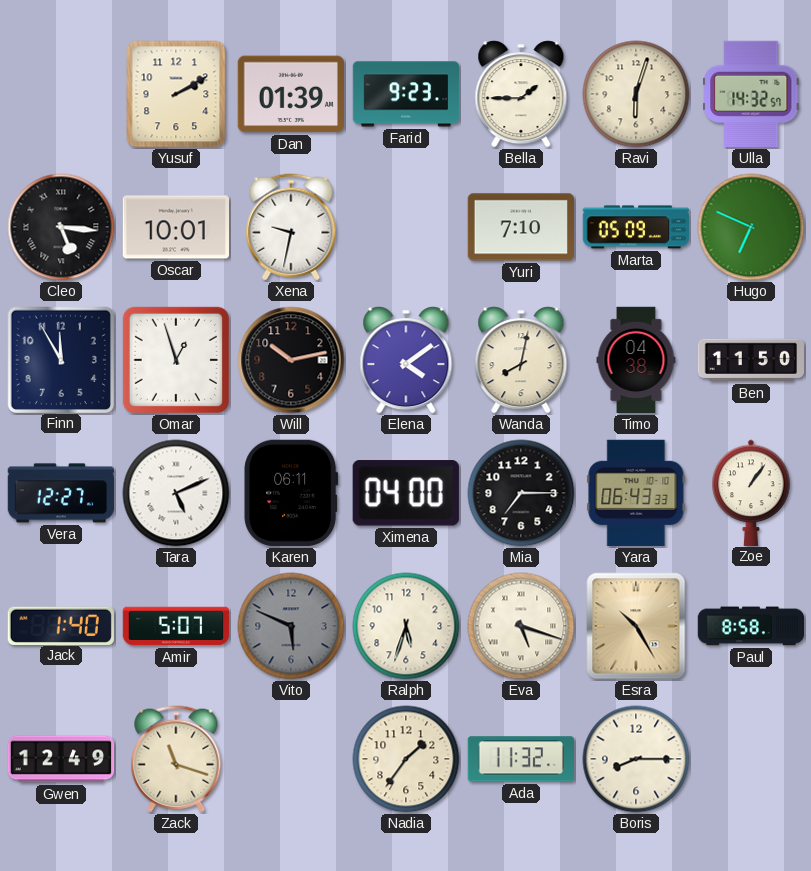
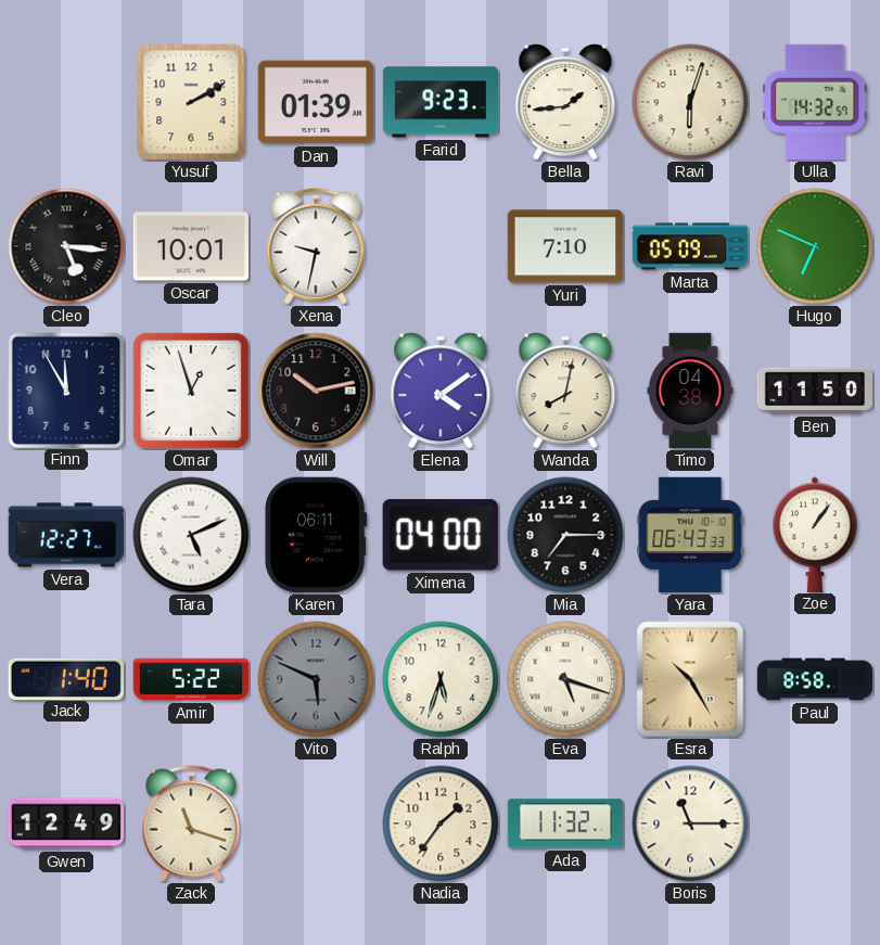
Bella: 1:45 -> 1:44
Amir: 5:07 -> 5:22
Boris: 8:15 -> 11:15
